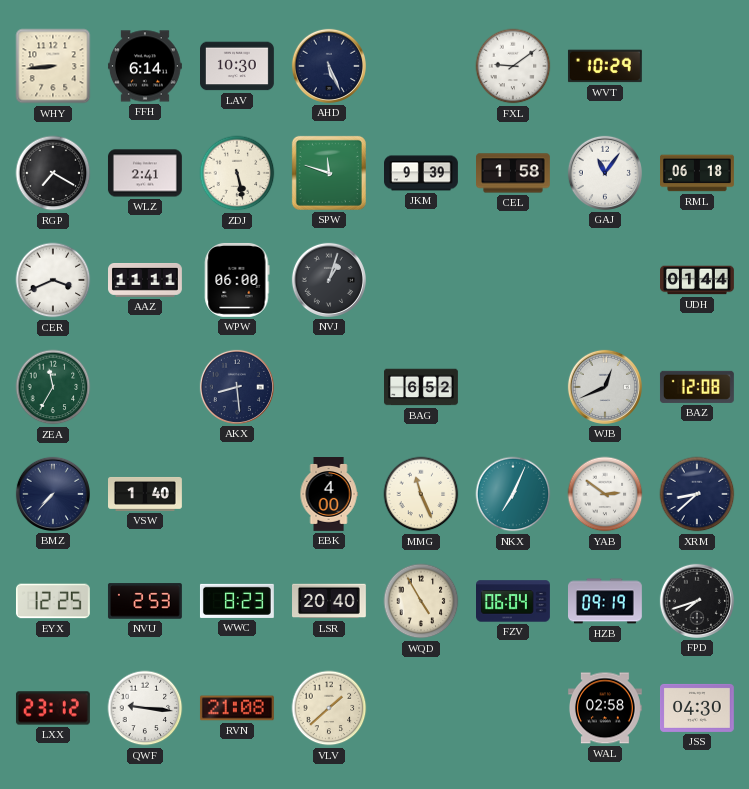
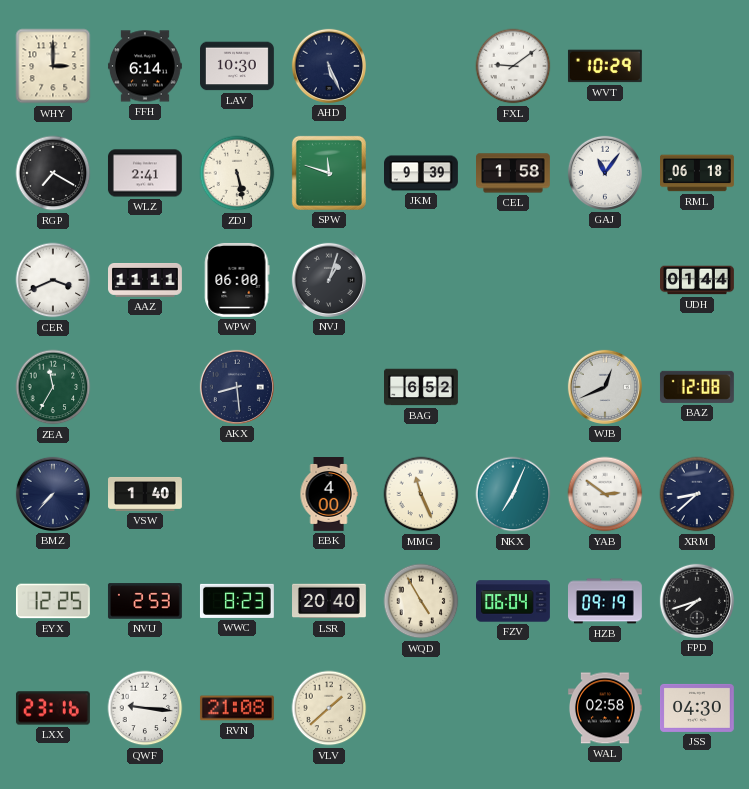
WHY: 8:44 -> 3:00
LXX: 23:12 -> 23:16
